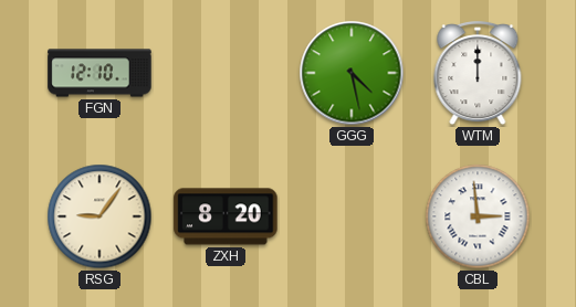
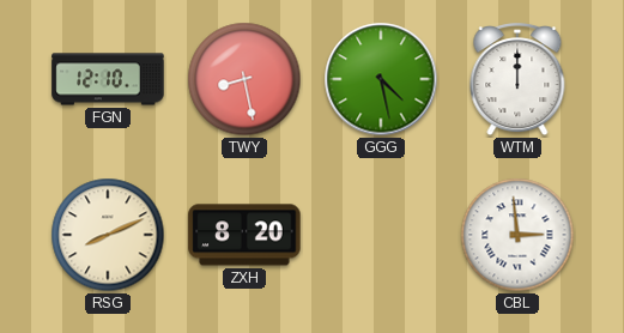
TWY: none -> 8:28
RSG: 9:06 -> 8:11
